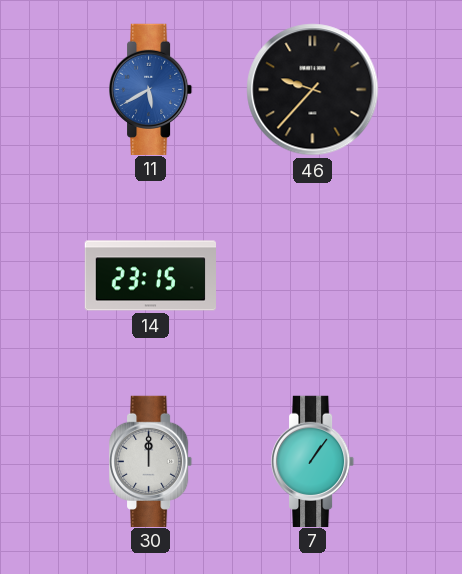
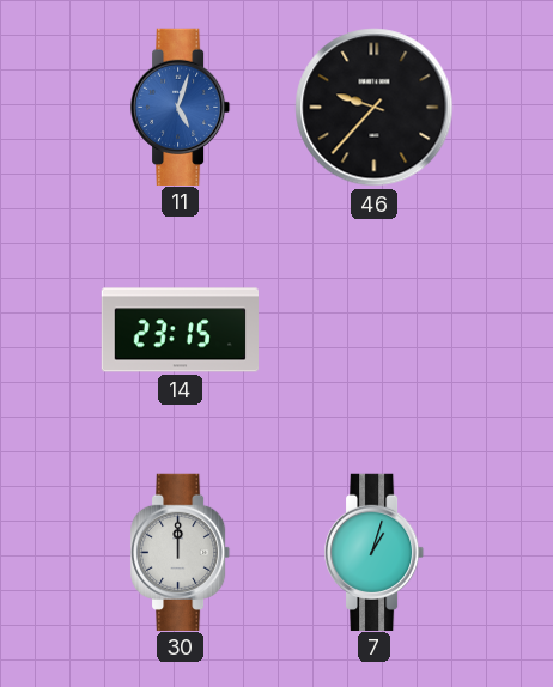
11: 5:40 -> 5:03
7: 1:06 -> 1:03
